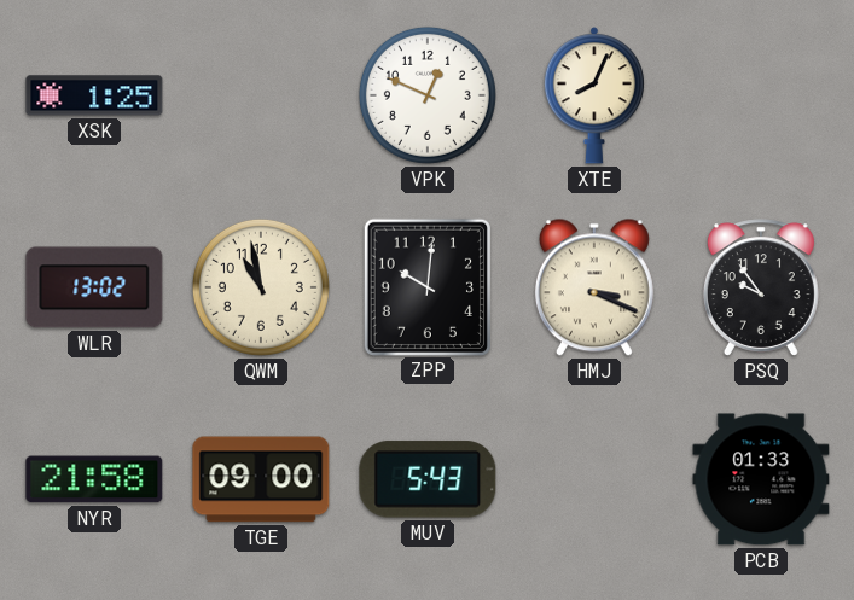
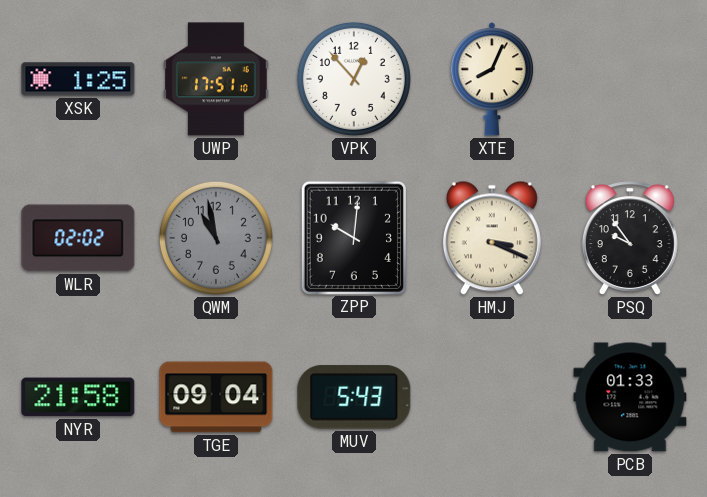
UWP: none -> 17:51
VPK: 12:49 -> 12:53
WLR: 13:02 -> 02:02
QWM dial: cream -> grey
TGE: 09:00 -> 09:04
